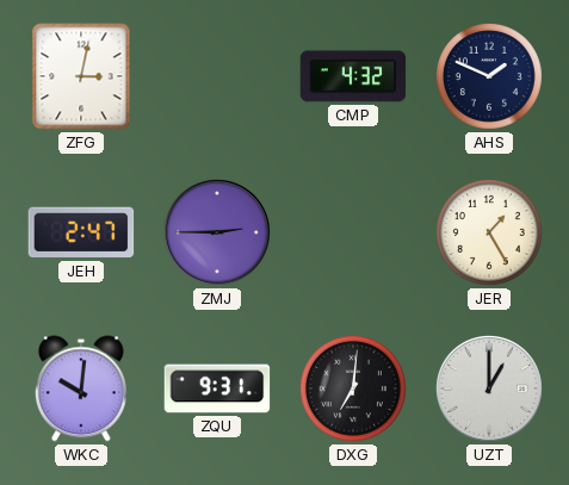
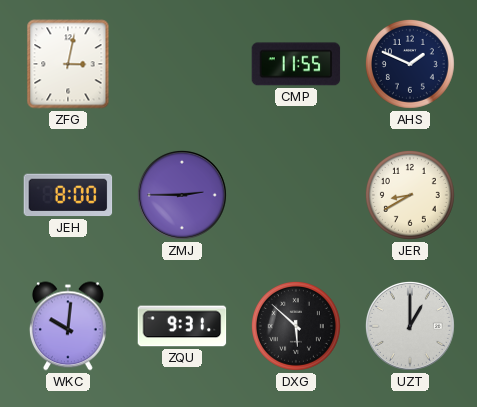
CMP: 4:32 -> 11:55
JEH: 2:47 -> 8:00
JER: 1:25 -> 8:40
DXG: 7:01 -> 5:52
